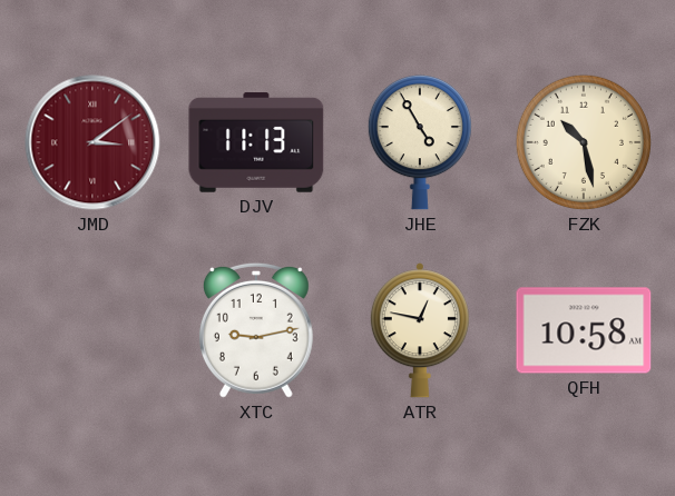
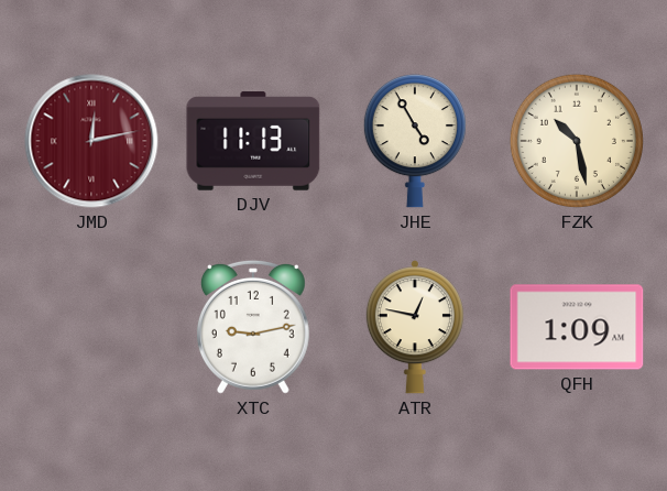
JMD: 3:09 -> 12:13
QFH: 10:58 -> 1:09
